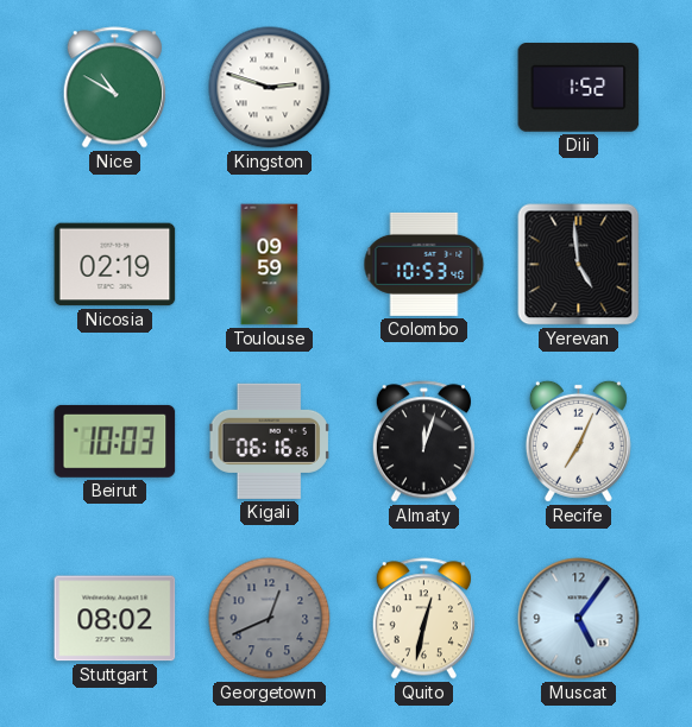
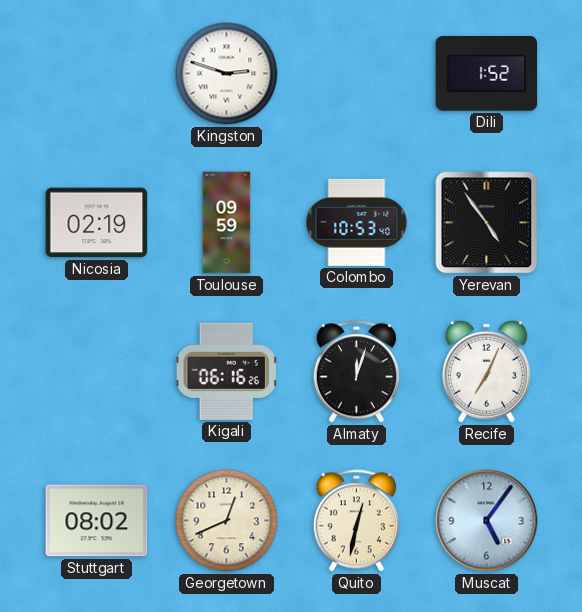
Nice: 10:50 -> none
Yerevan: 4:59 -> 4:54
Beirut: 10:03 -> none
Georgetown dial: grey -> cream
